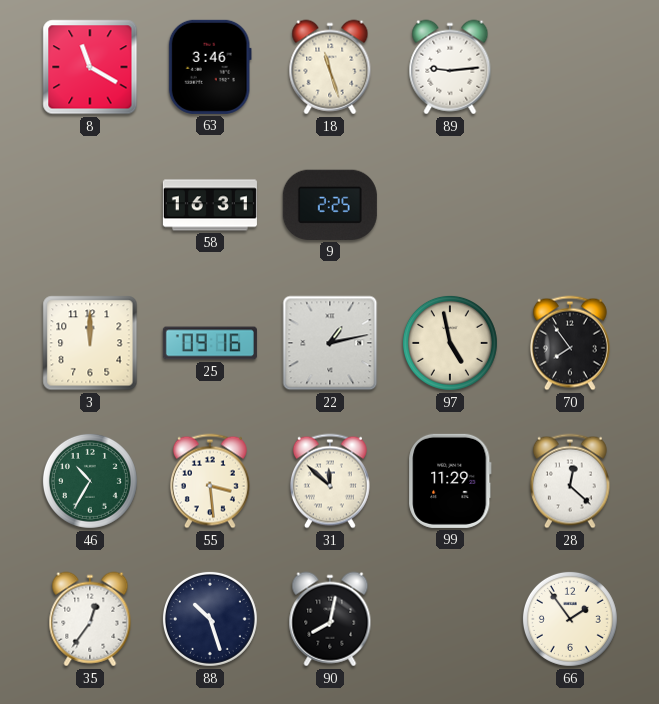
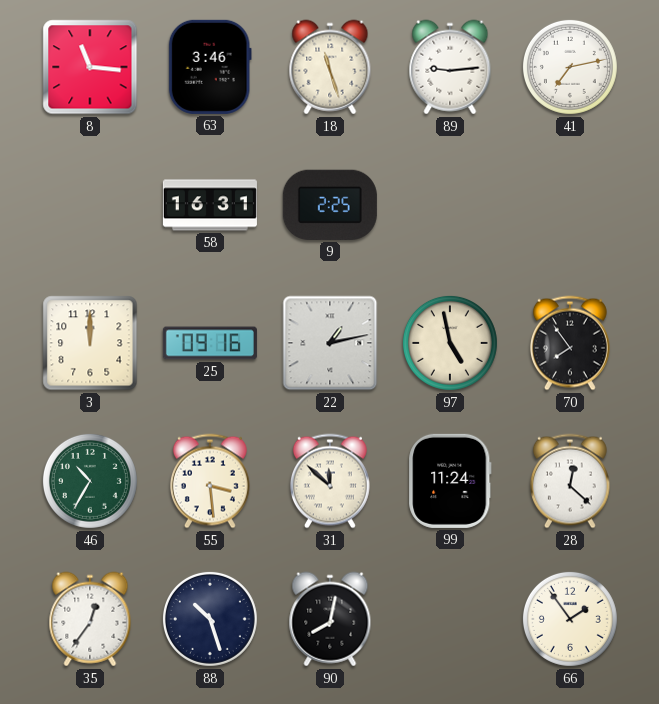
8: 11:20 -> 11:16
41: none -> 7:13
99: 11:29 -> 11:24
